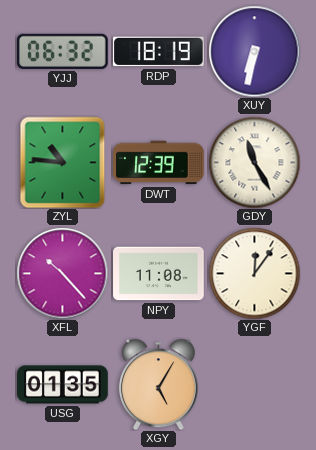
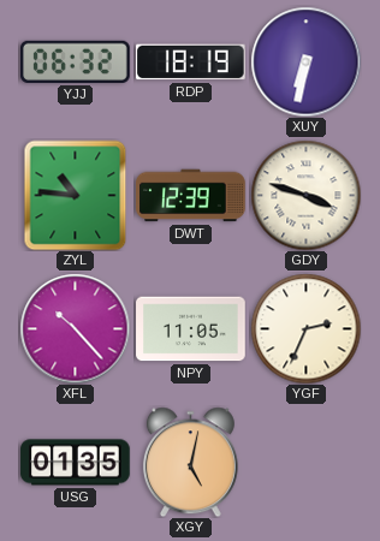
GDY: 11:25 -> 3:48
NPY: 11:08 -> 11:05
YGF: 12:06 -> 2:34
XGY: 5:05 -> 5:02
